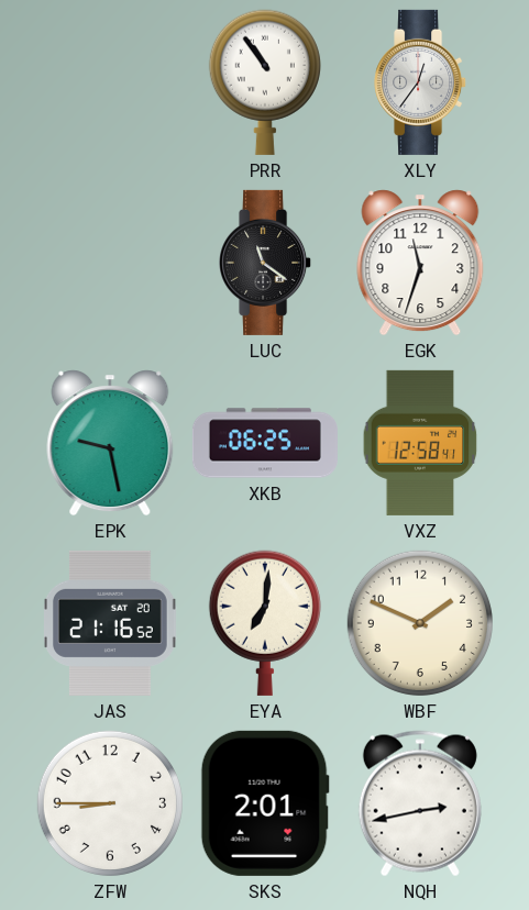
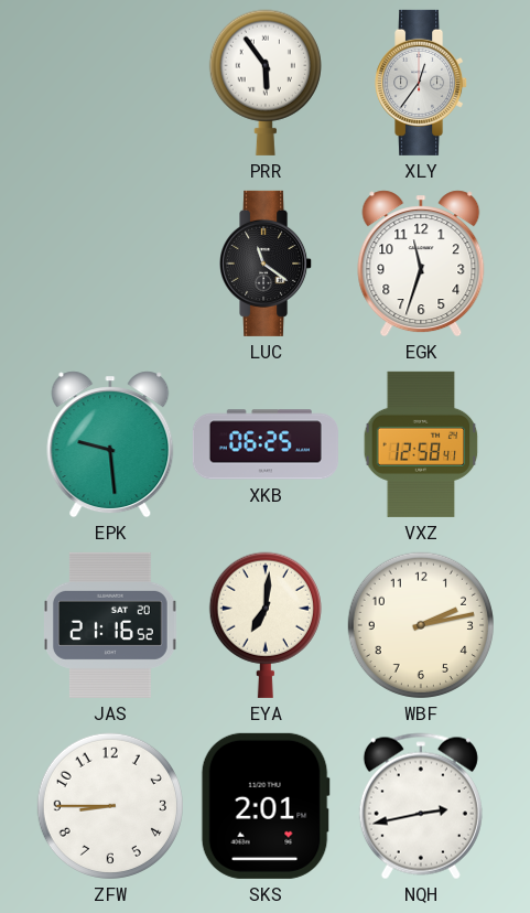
PRR: 10:54 -> 5:54
EPK: 9:28 -> 9:29
WBF: 1:49 -> 2:13
